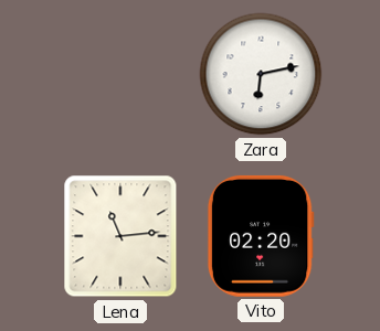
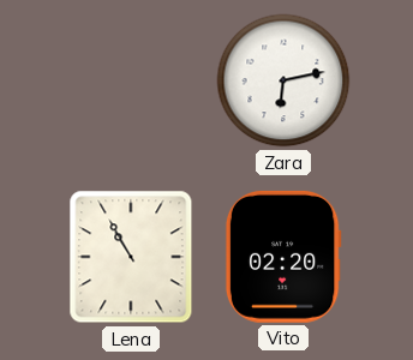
Lena: 11:14 -> 10:55
